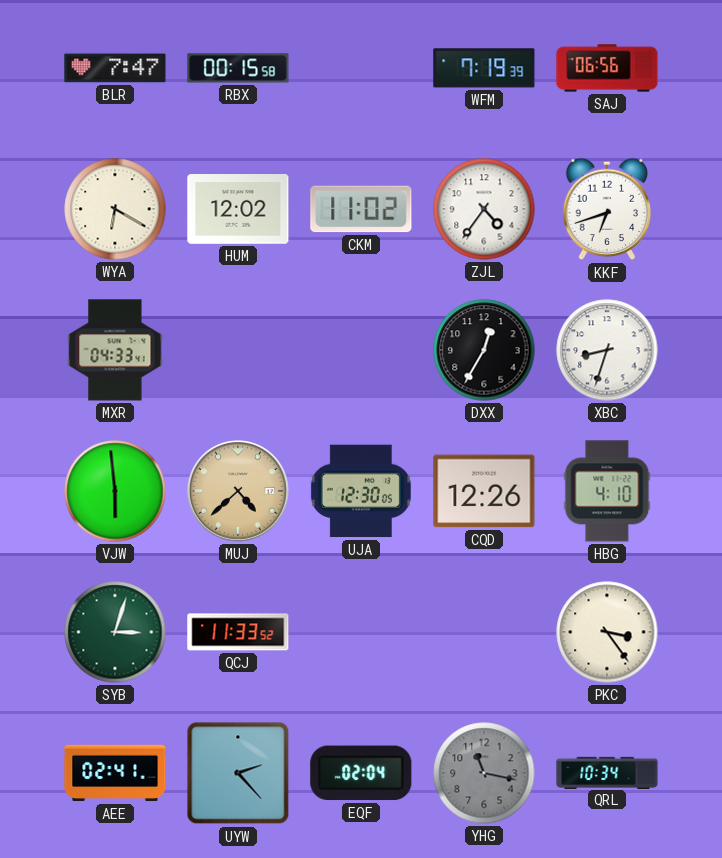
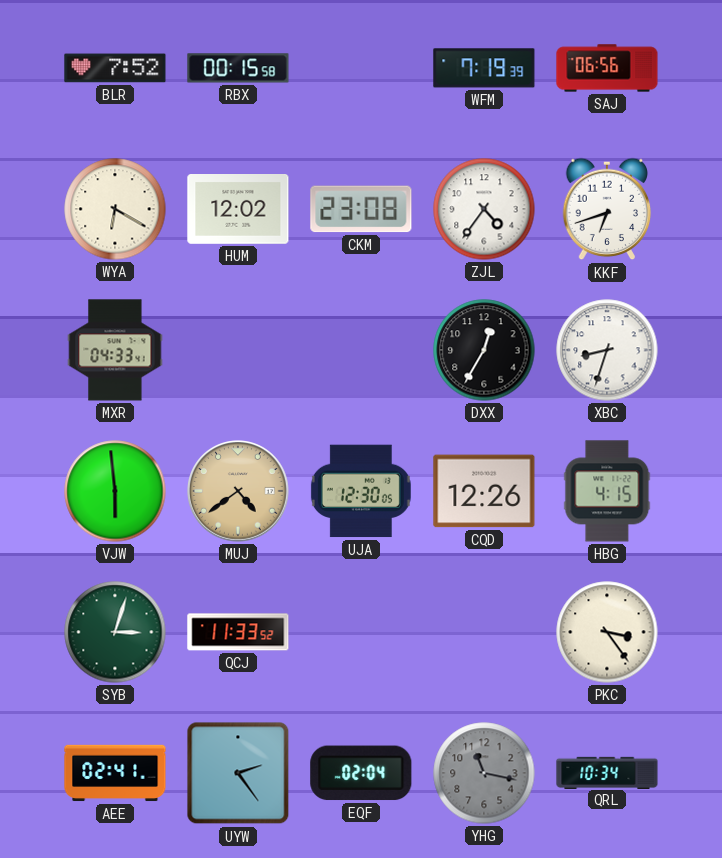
BLR: 7:47 -> 7:52
CKM: 11:02 -> 23:08
MUJ: 4:38 -> 4:39
HBG: 4:10 -> 4:15
UYW: 2:23 -> 2:24
